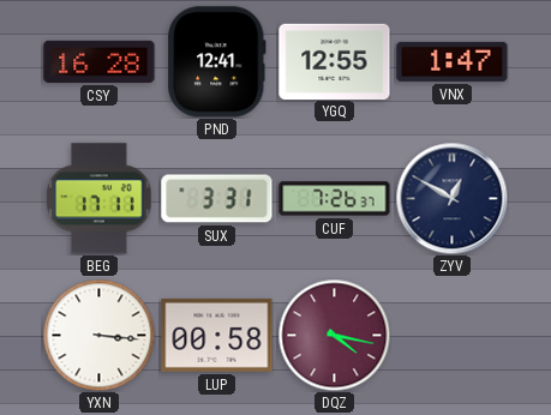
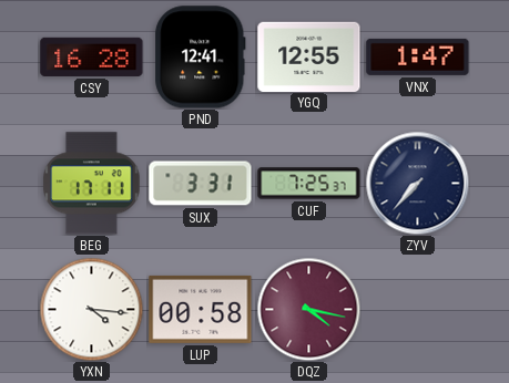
CUF: 7:26 -> 7:25
ZYV: 12:50 -> 7:37
YXN: 3:16 -> 4:16
